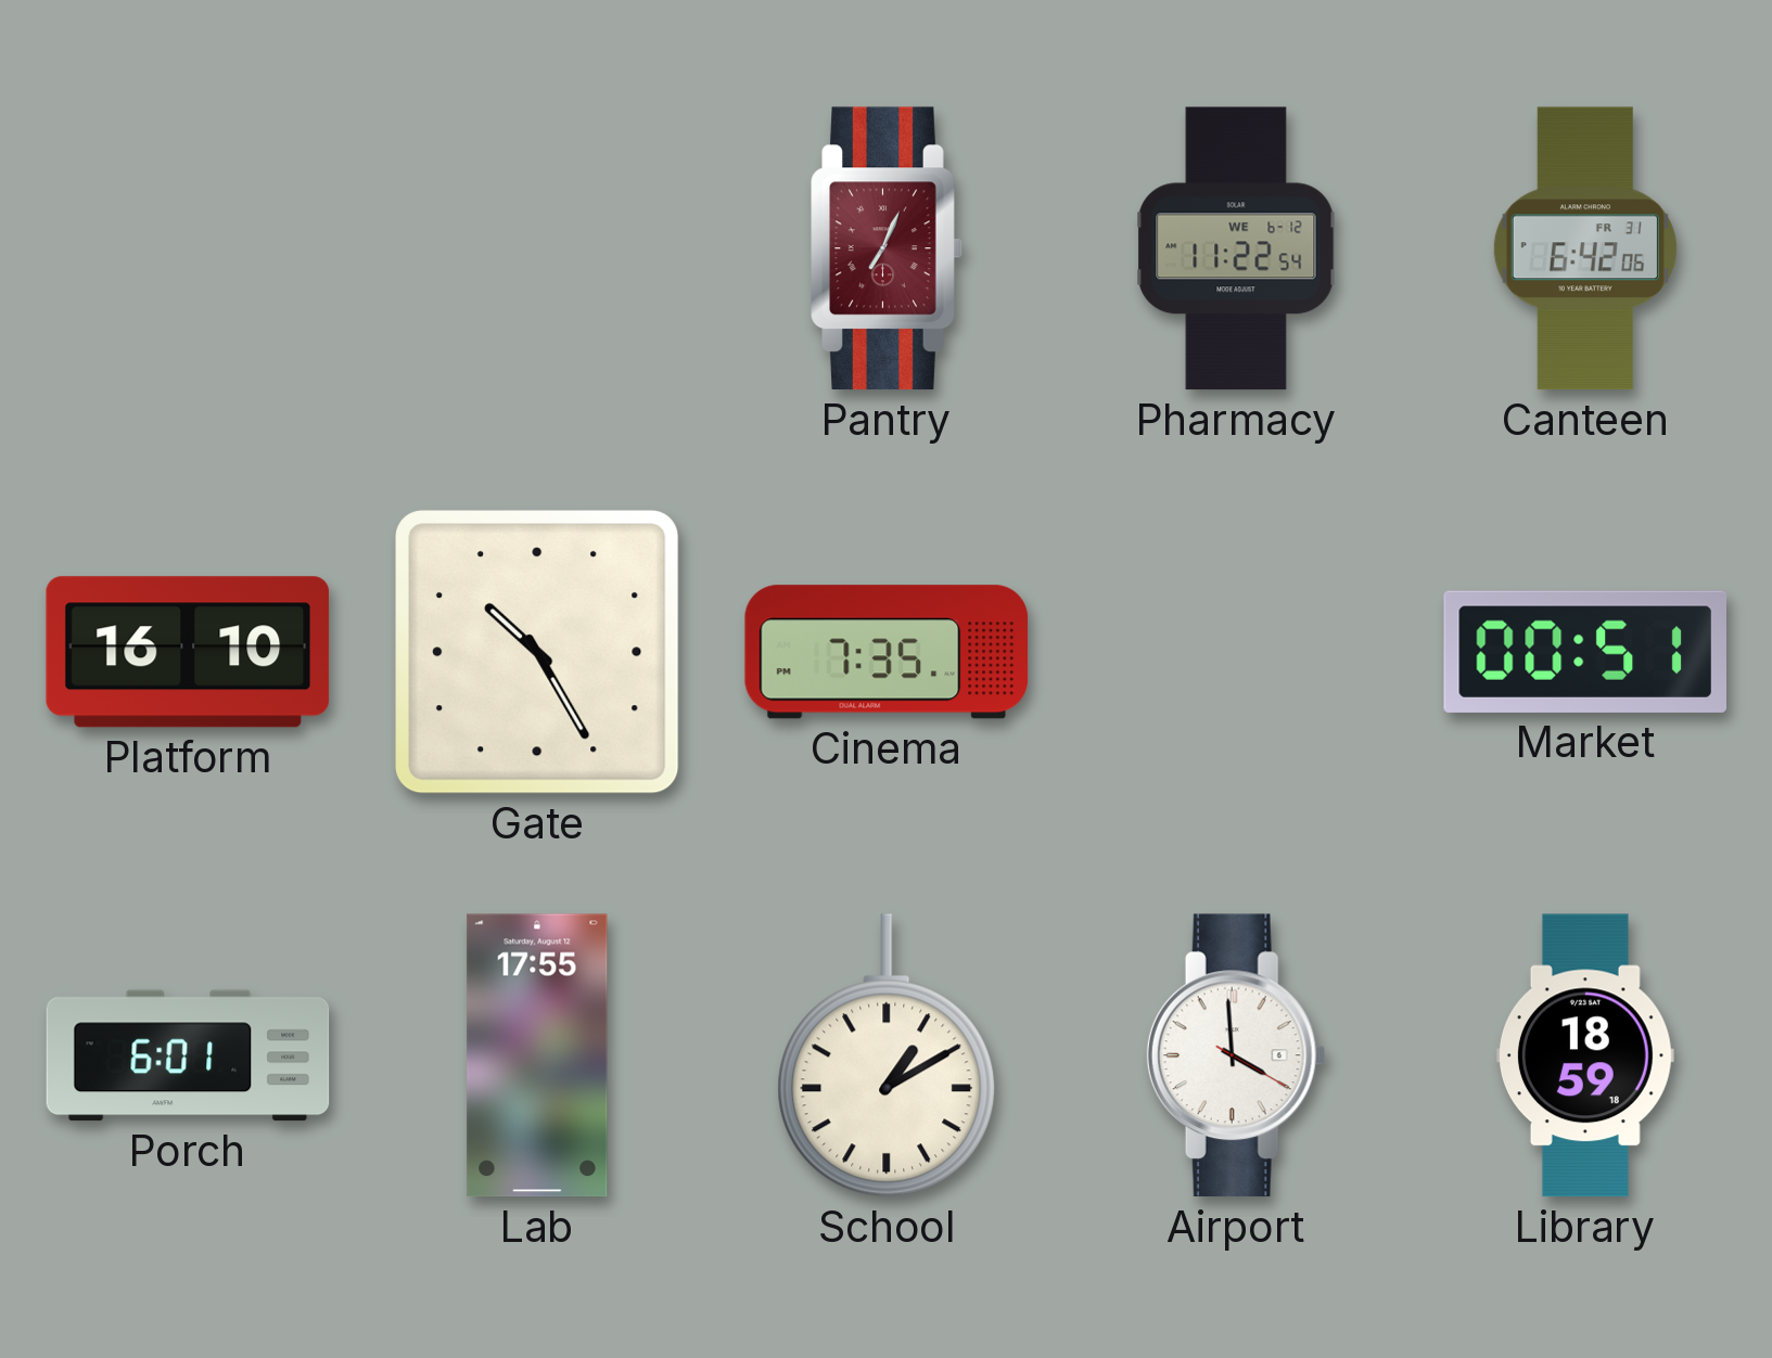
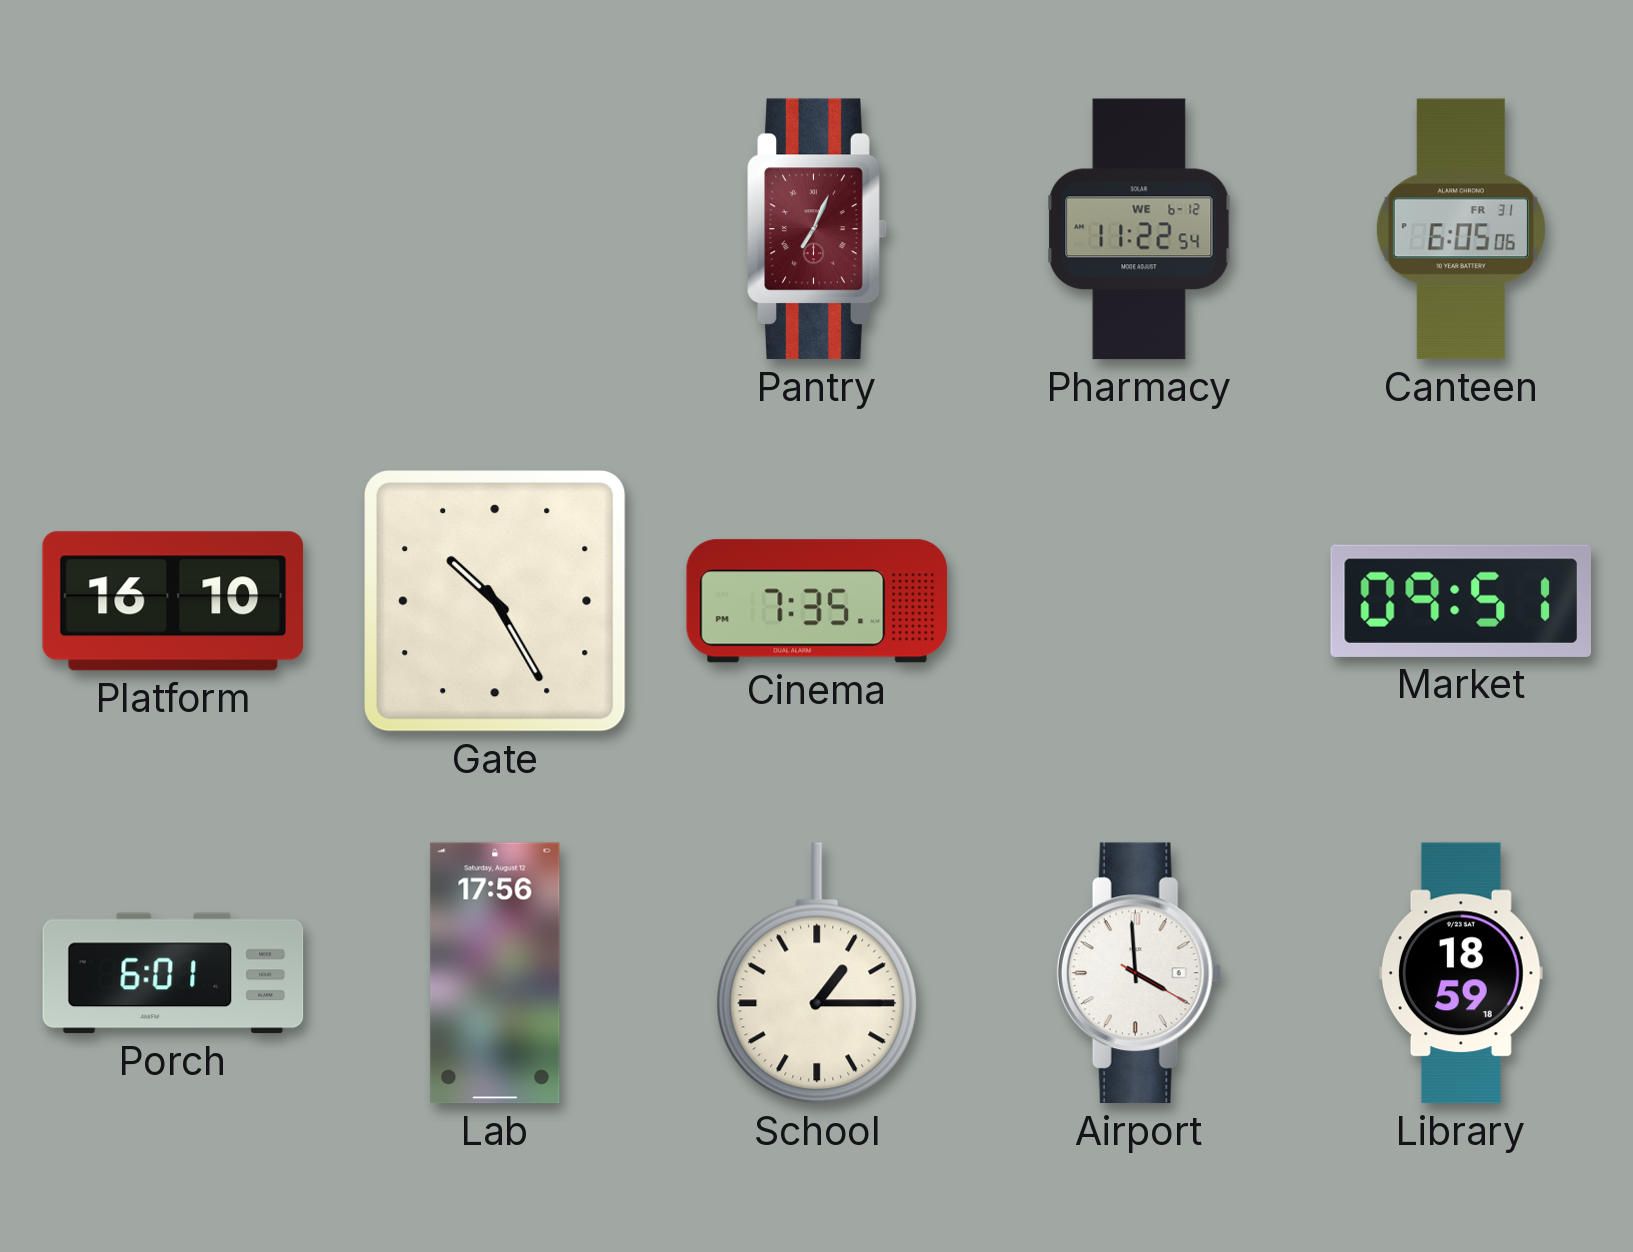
Canteen: 6:42 -> 6:05
Market: 00:51 -> 09:51
Lab: 17:55 -> 17:56
School: 1:10 -> 1:15
